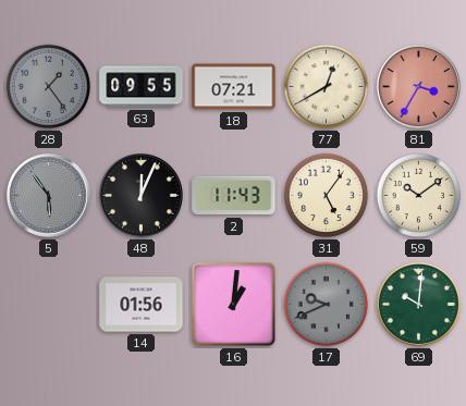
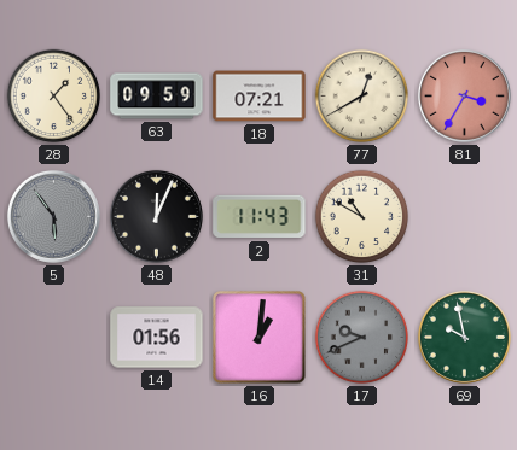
28 dial: grey -> cream
63: 09:55 -> 09:59
31: 5:06 -> 10:50
59: 10:09 -> none
69: 10:01 -> 9:58
